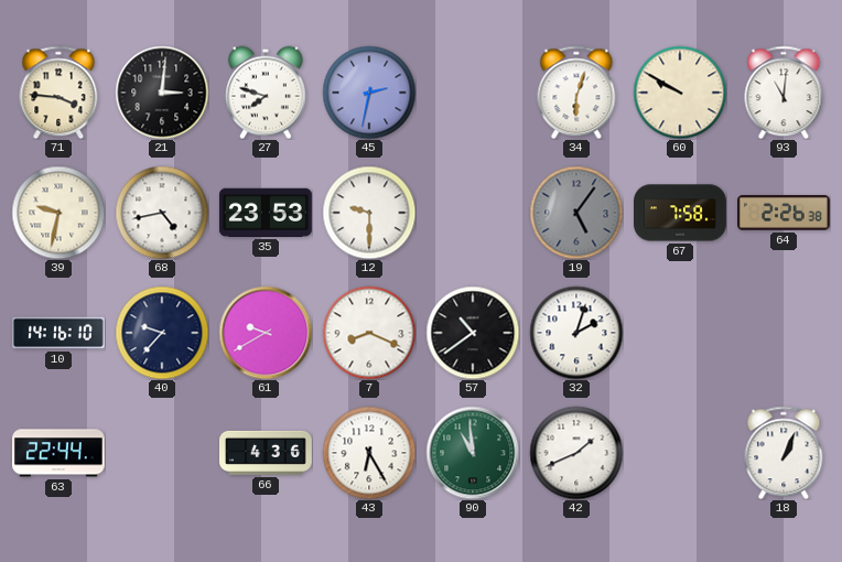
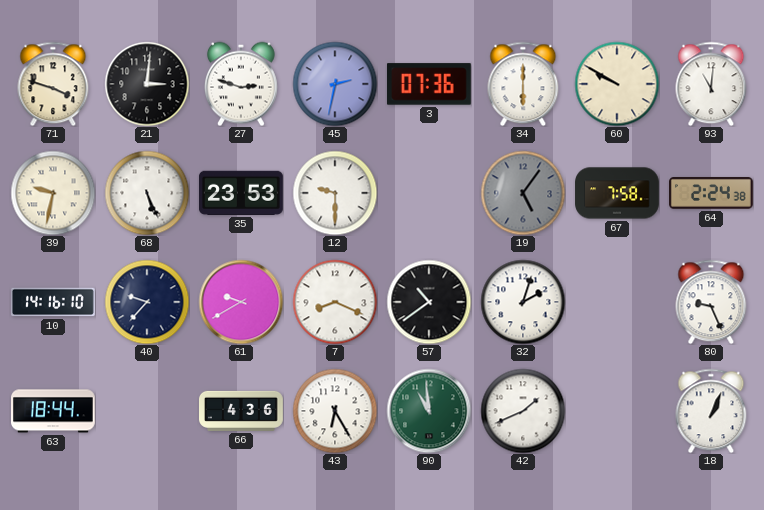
71: 3:46 -> 3:48
27: 7:48 -> 2:48
3: none -> 07:36
34: 6:03 -> 6:00
68: 4:43 -> 5:26
64: 2:26 -> 2:24
80: none -> 9:26
63: 22:44 -> 18:44
